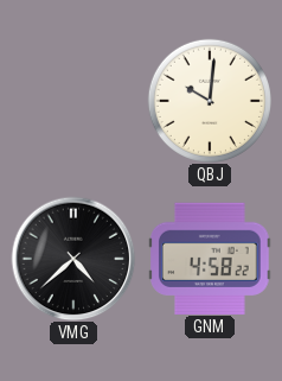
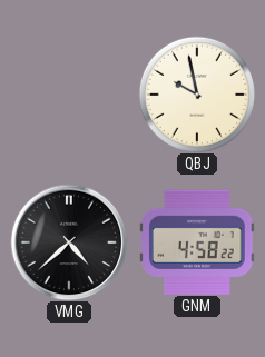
QBJ: 10:01 -> 9:58
